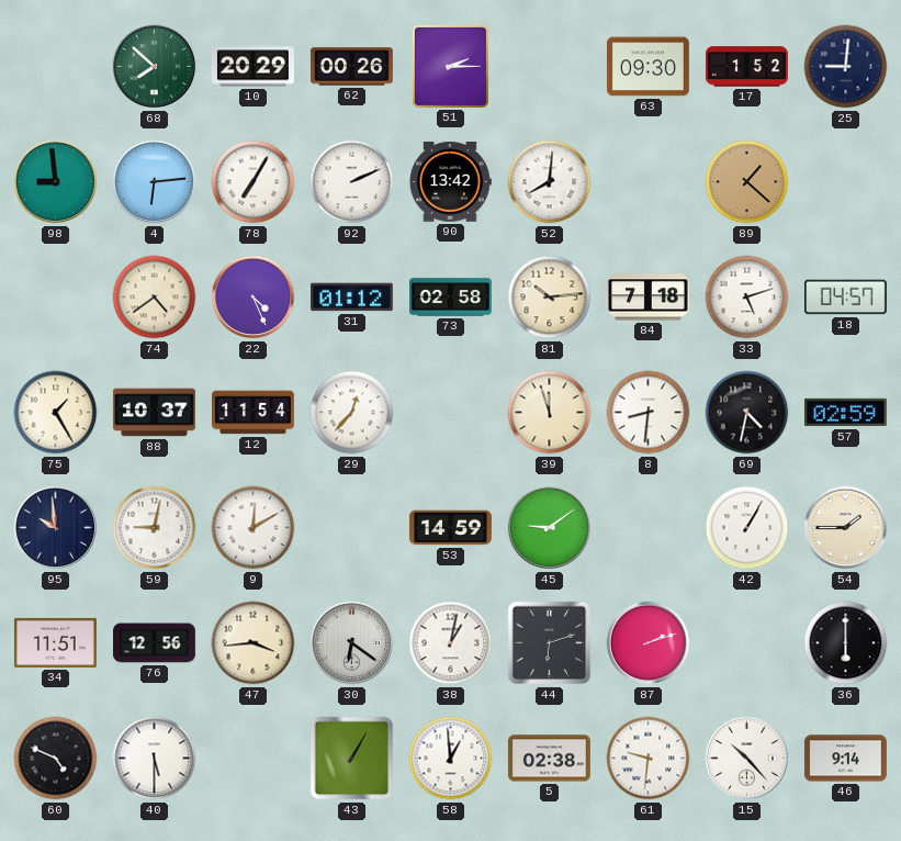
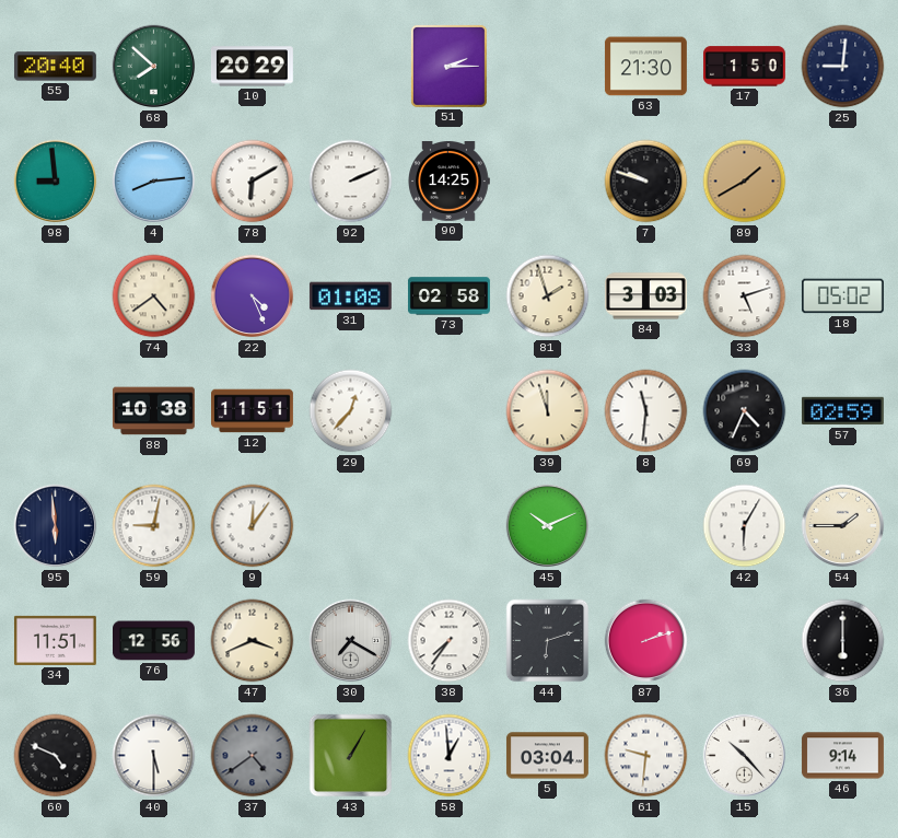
55: none -> 20:40
62: 00:26 -> none
63: 09:30 -> 21:30
17: 1:52 -> 1:50
4: 6:14 -> 8:14
78: 7:05 -> 6:10
90: 13:42 -> 14:25
52: 8:01 -> none
7: none -> 9:48
89: 1:22 -> 1:40
31: 01:12 -> 01:08
81: 10:14 -> 1:57
84: 7:18 -> 3:03
18: 04:57 -> 05:02
75: 1:25 -> none
88: 10:37 -> 10:38
12: 11:54 -> 11:51
8: 8:31 -> 11:31
69: 4:32 -> 4:34
95: 9:59 -> 5:59
9: 12:10 -> 12:06
53: 14:59 -> none
45: 9:09 -> 10:11
42: 1:05 -> 6:05
47: 3:44 -> 3:41
30: 6:21 -> 7:20
38: 1:02 -> 7:36
37: none -> 4:39
5: 02:38 -> 03:04
